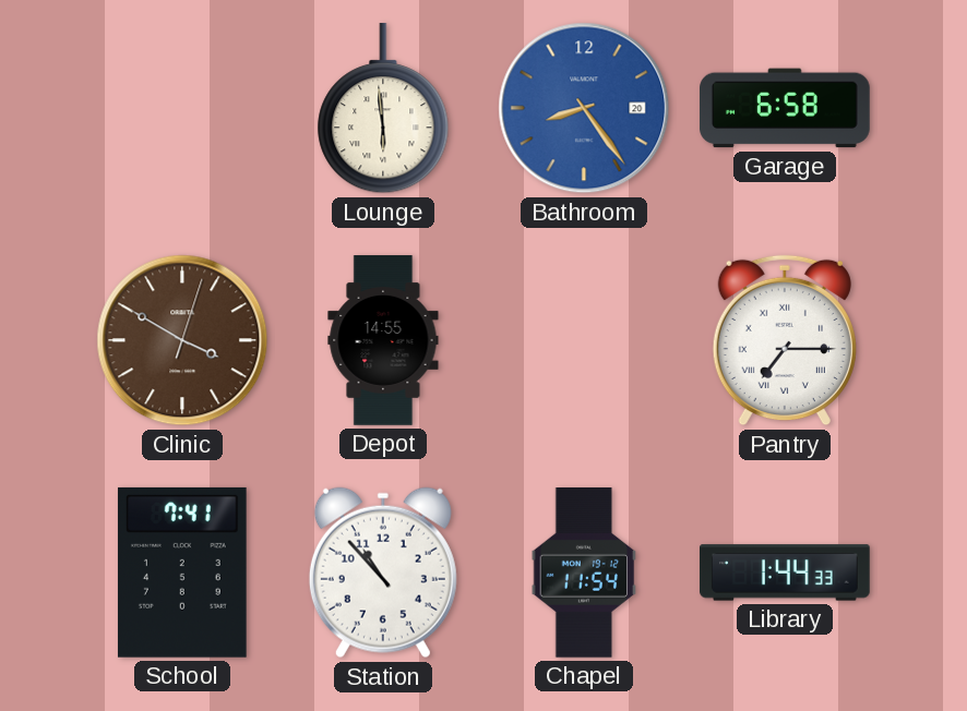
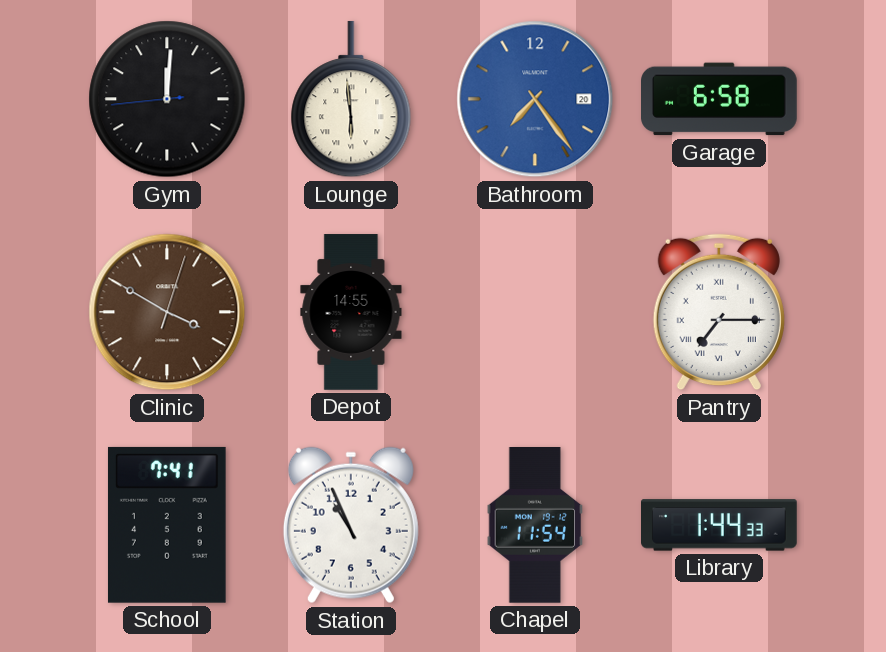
Gym: none -> 12:00
Bathroom: 8:24 -> 7:24
Station: 10:53 -> 10:56
